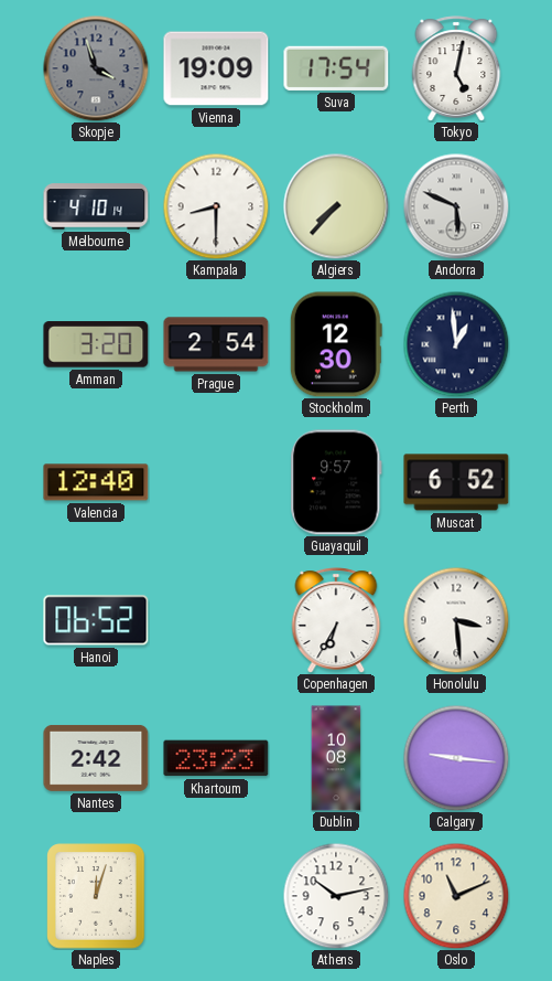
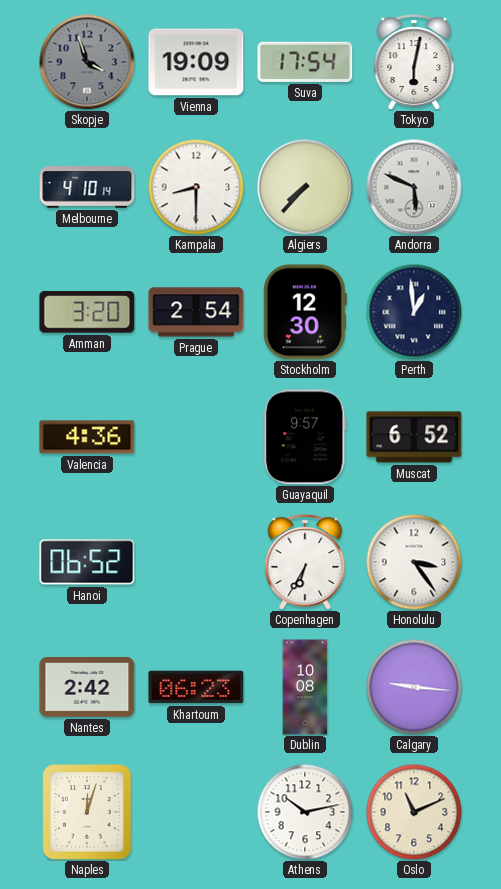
Tokyo: 5:02 -> 6:02
Valencia: 12:40 -> 4:36
Honolulu: 3:29 -> 3:24
Khartoum: 23:23 -> 06:23
